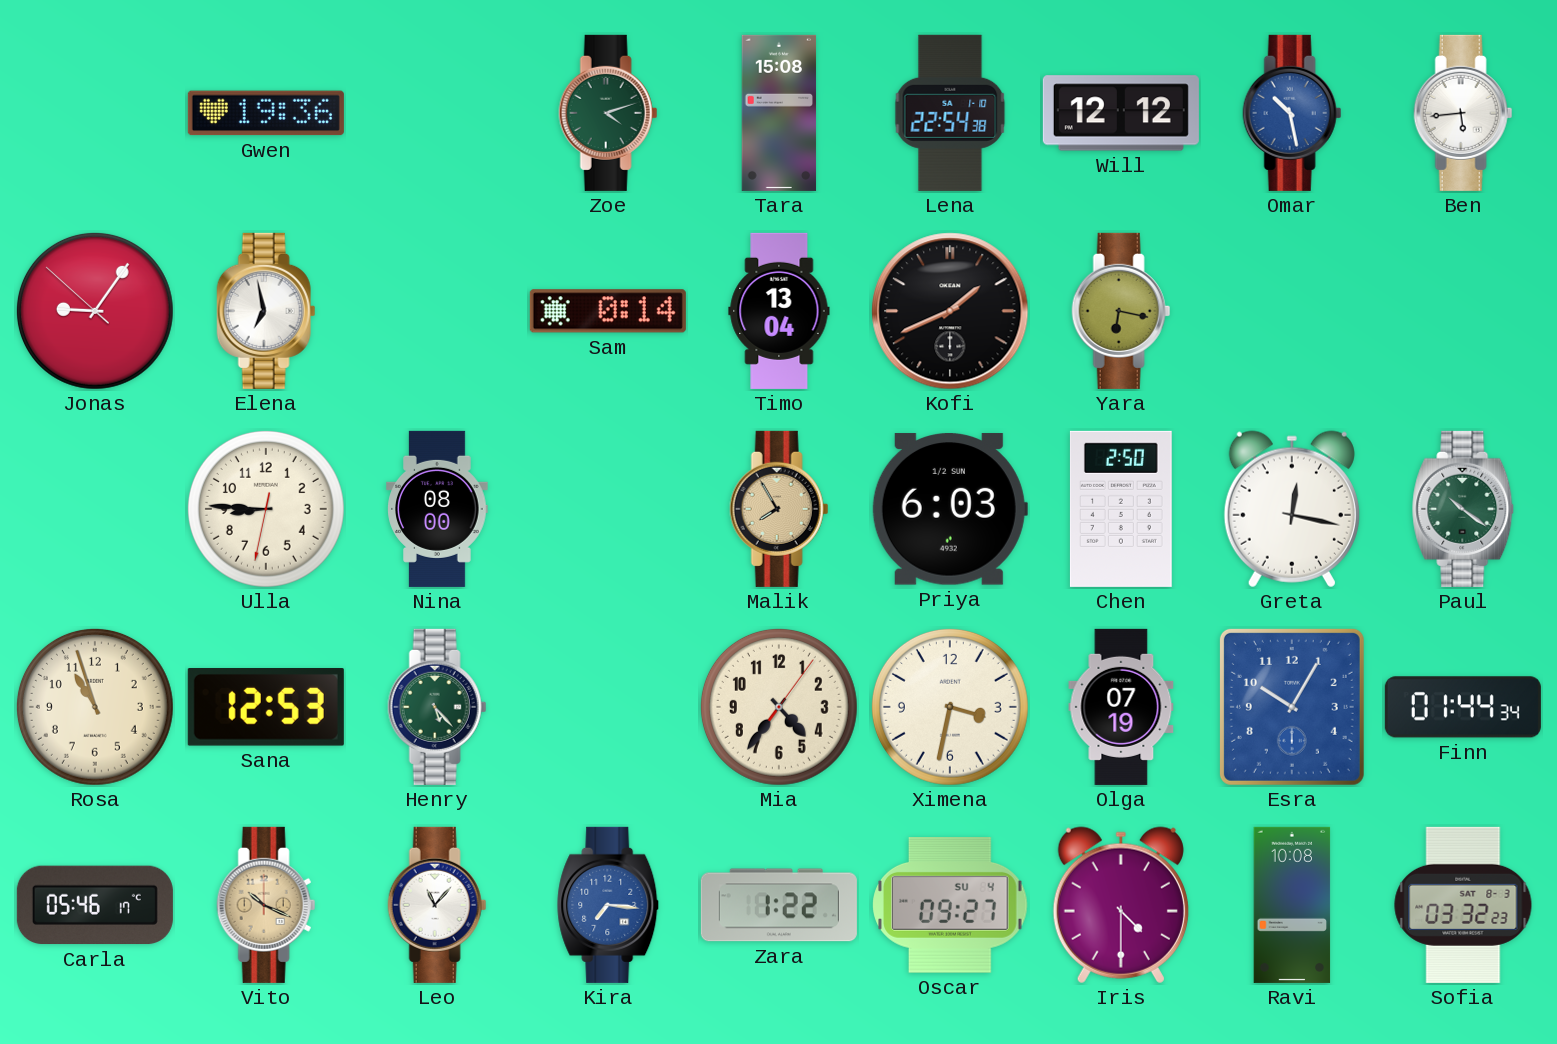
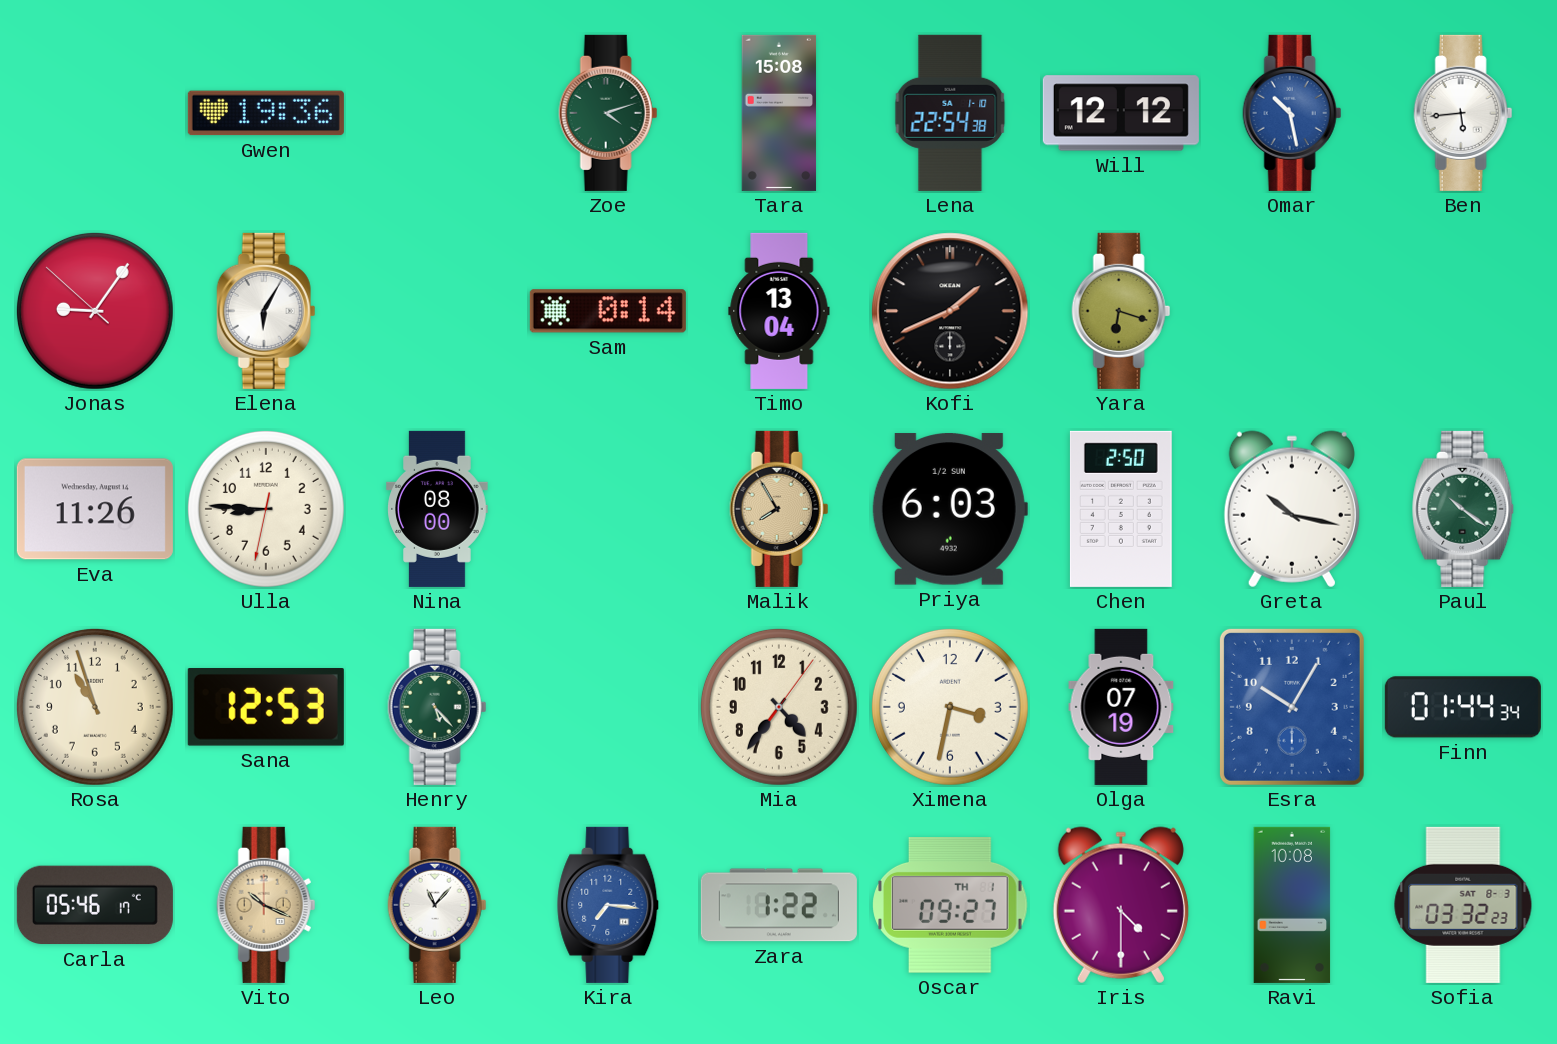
Elena: 6:58 -> 6:05
Yara: 6:17 -> 6:18
Eva: none -> 11:26
Greta: 12:17 -> 10:17
Oscar date: SU 4 -> TH 1
